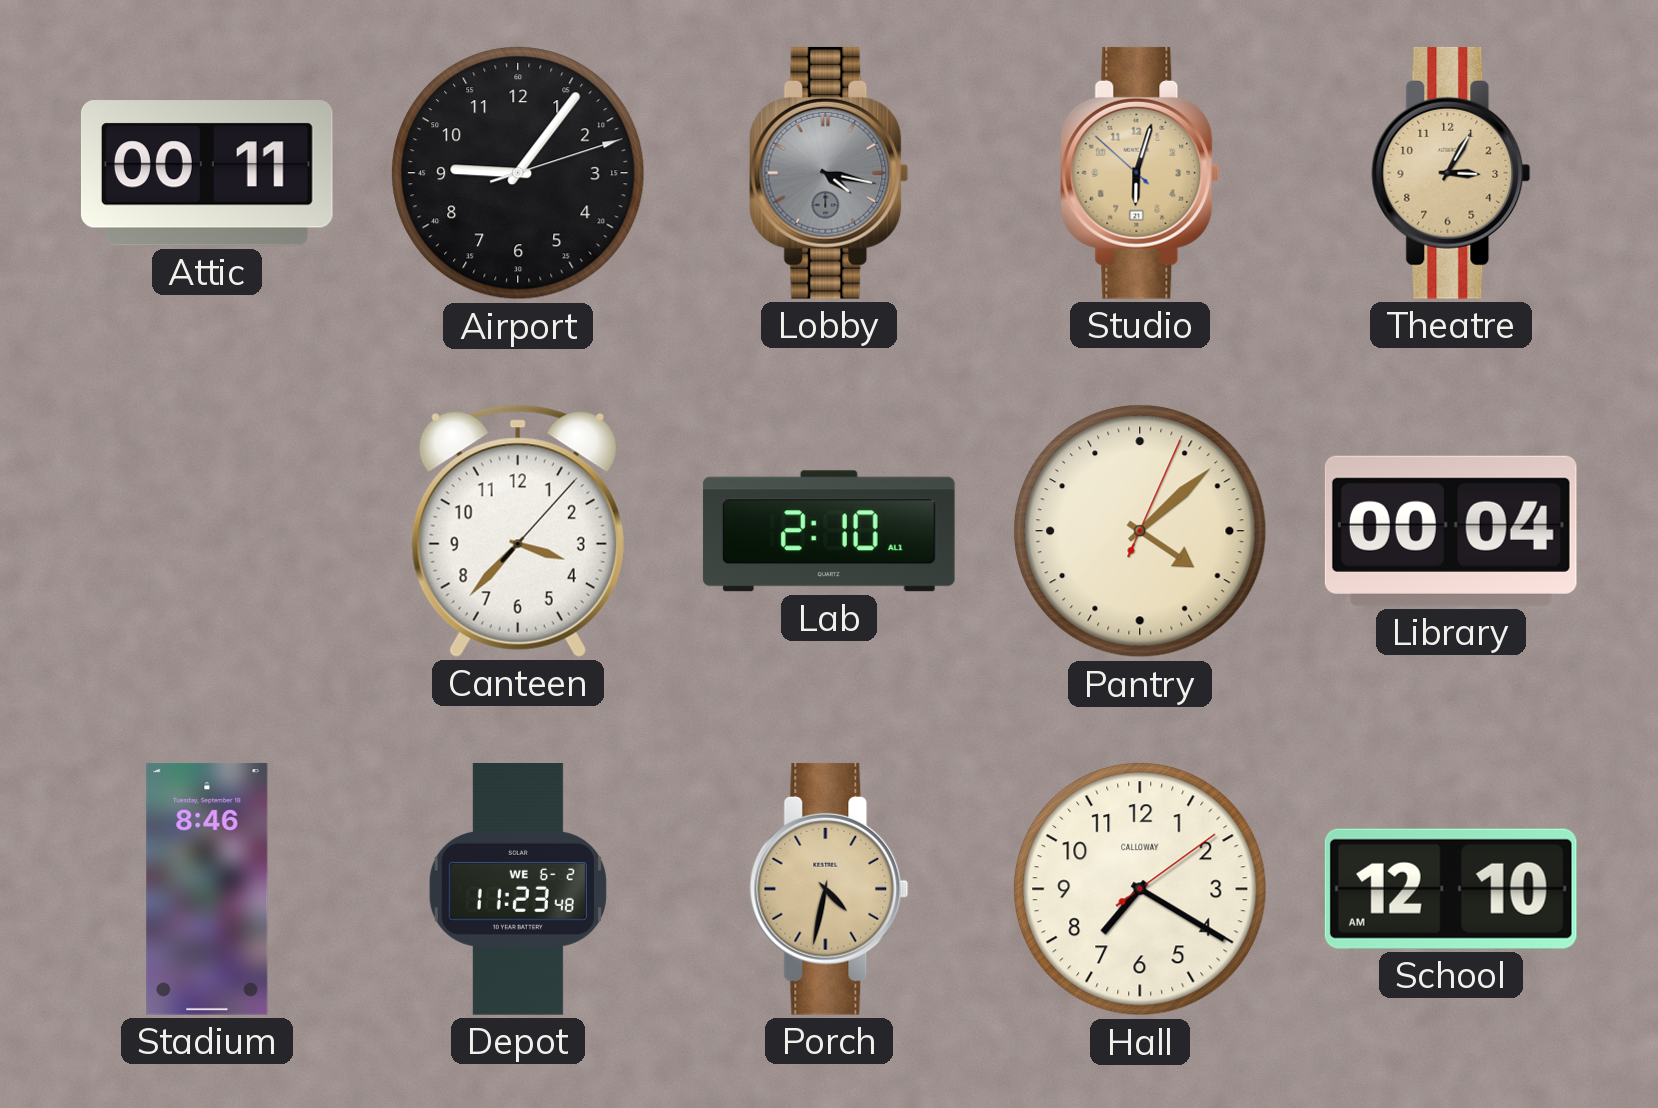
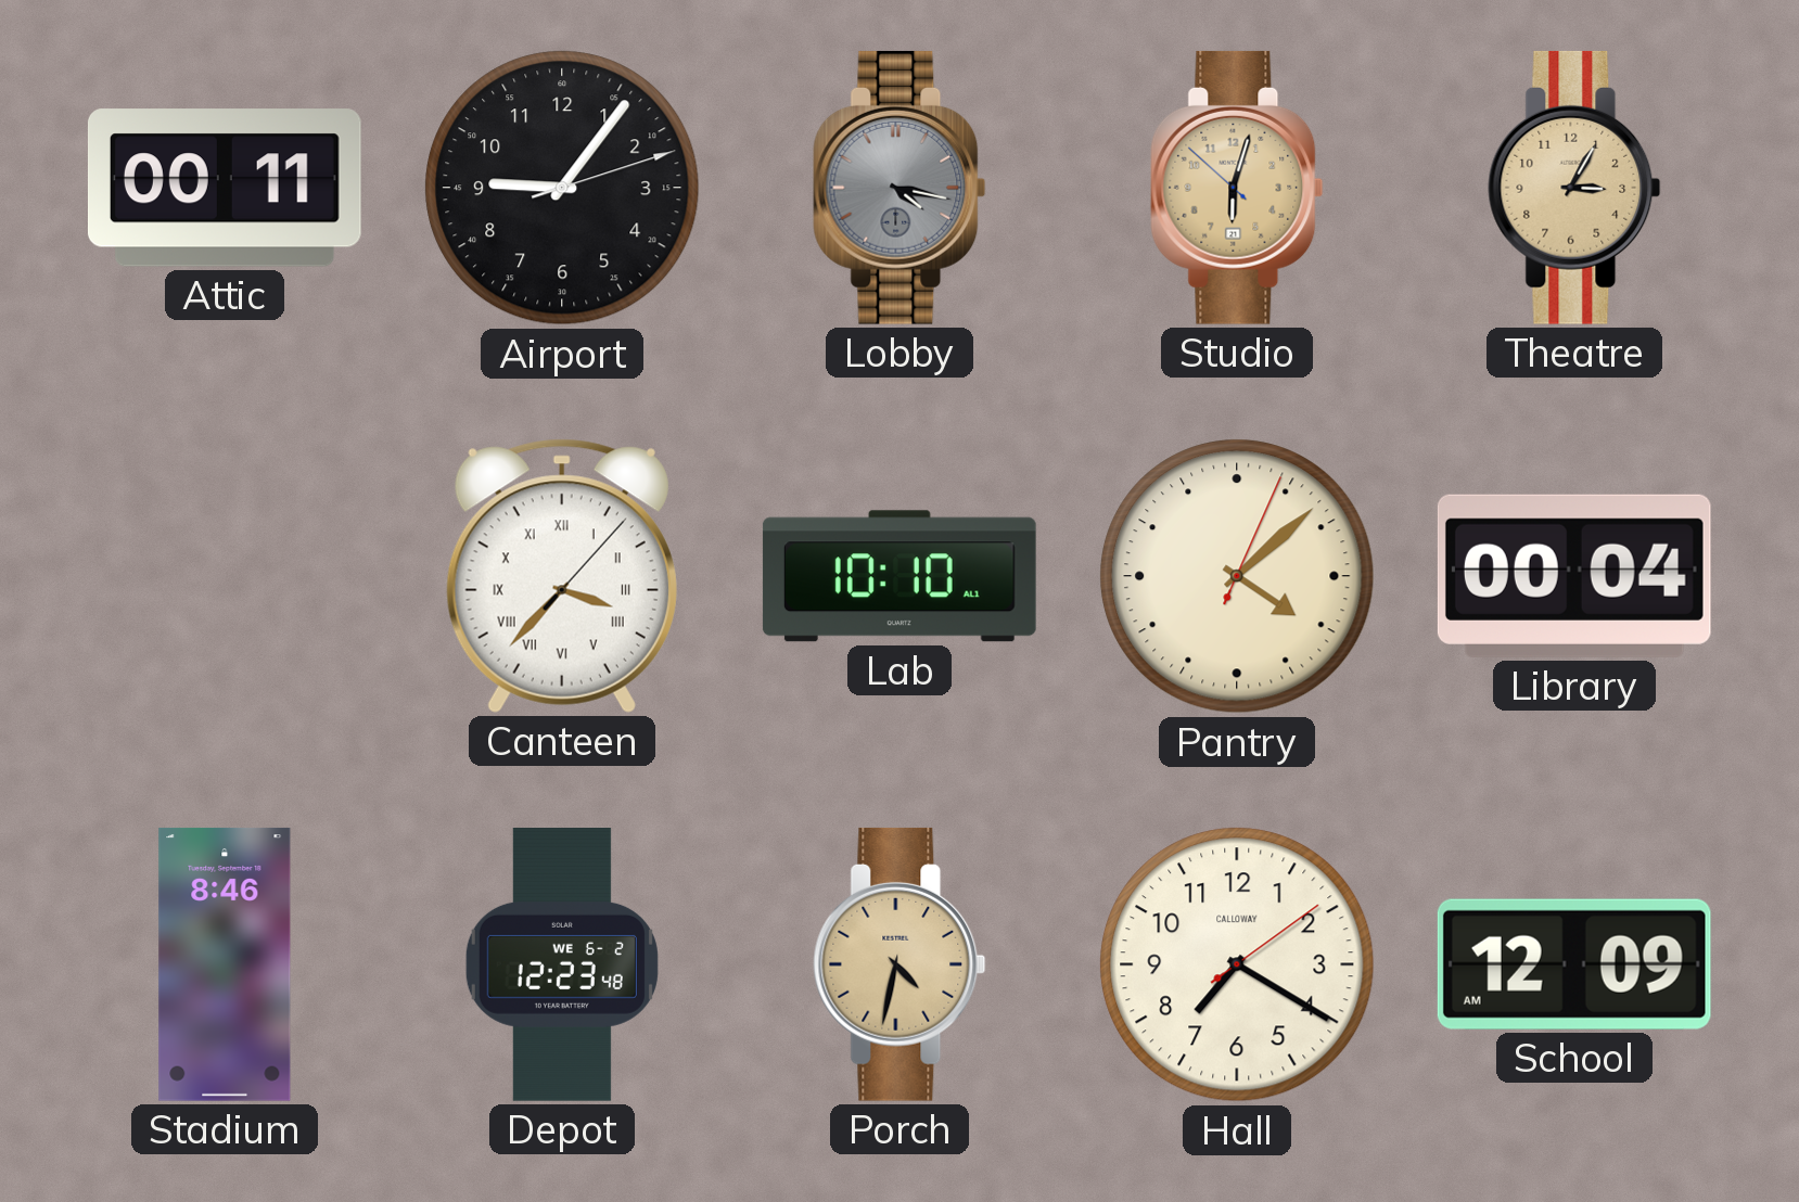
Canteen numerals: Arabic -> Roman
Lab: 2:10 -> 10:10
Depot: 11:23 -> 12:23
School: 12:10 -> 12:09
